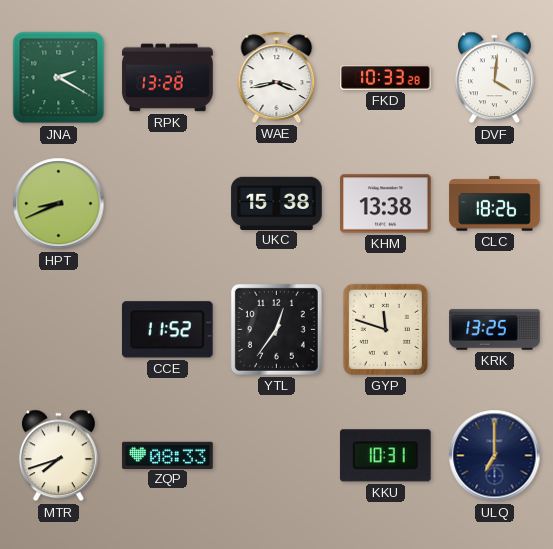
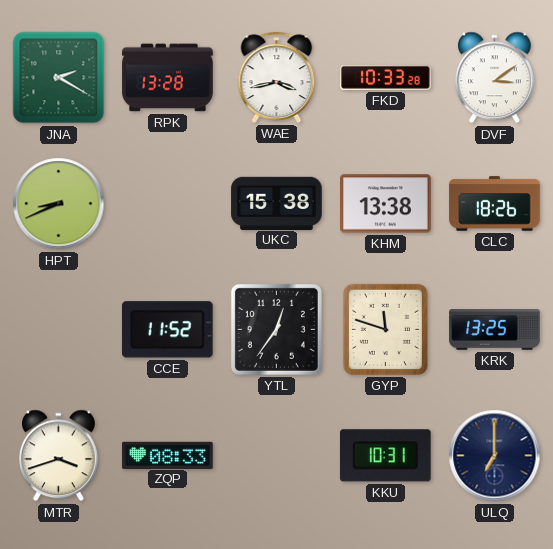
DVF: 4:01 -> 3:09
MTR: 7:42 -> 3:42
